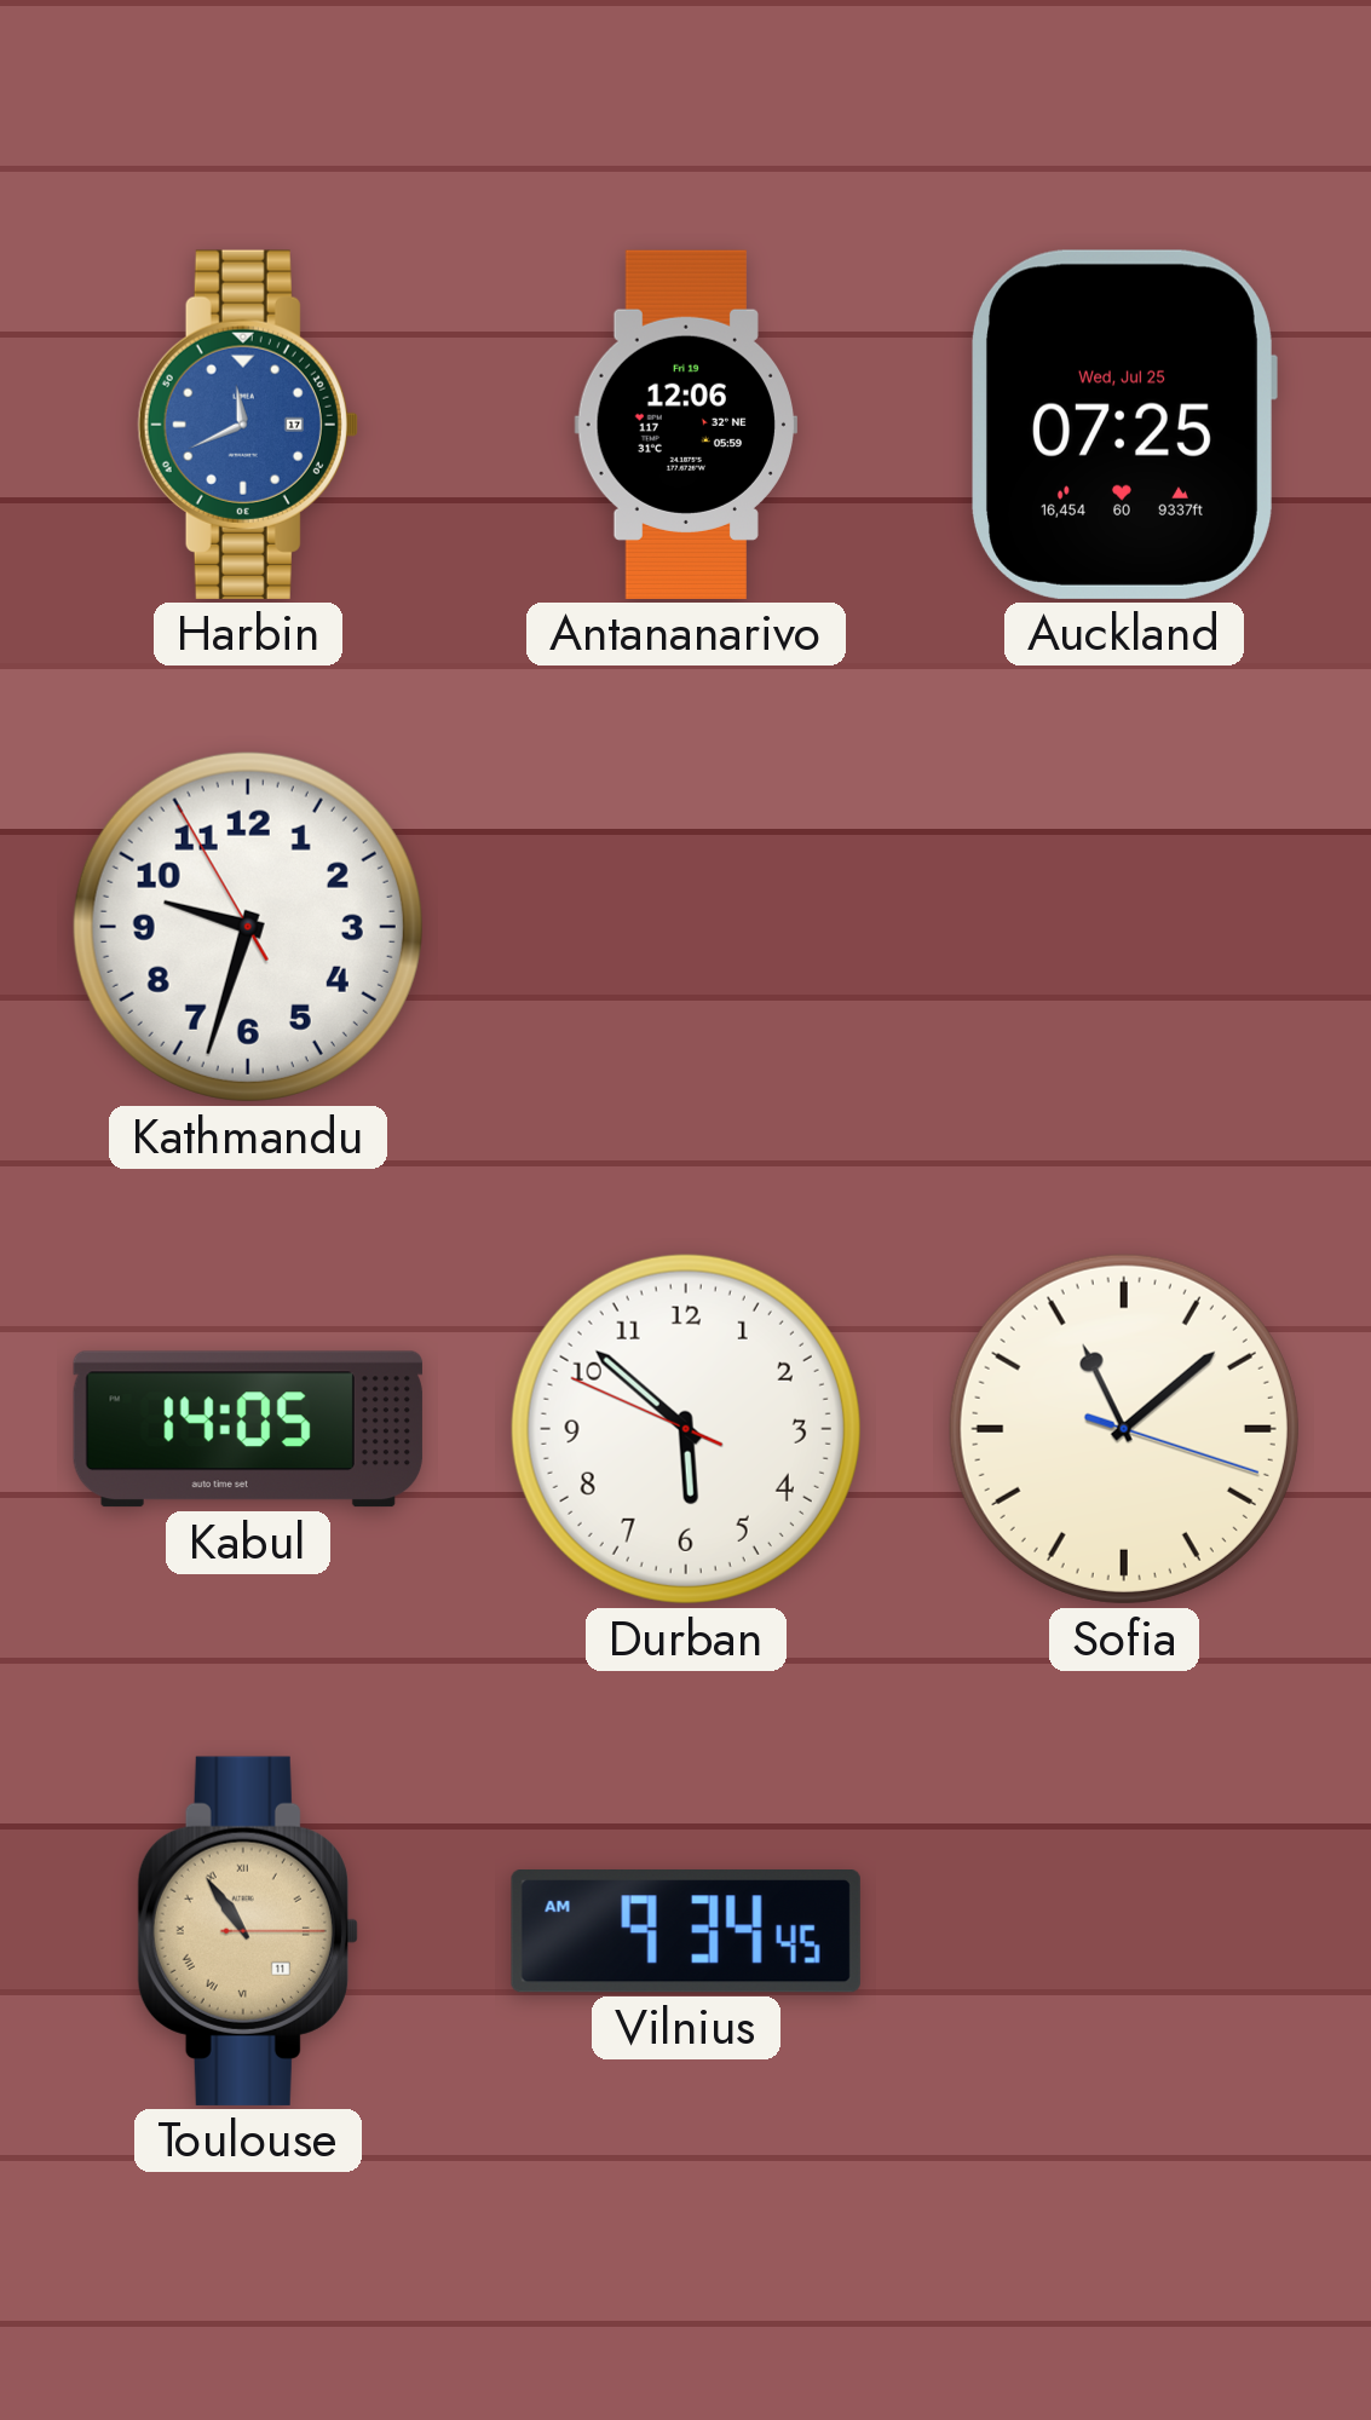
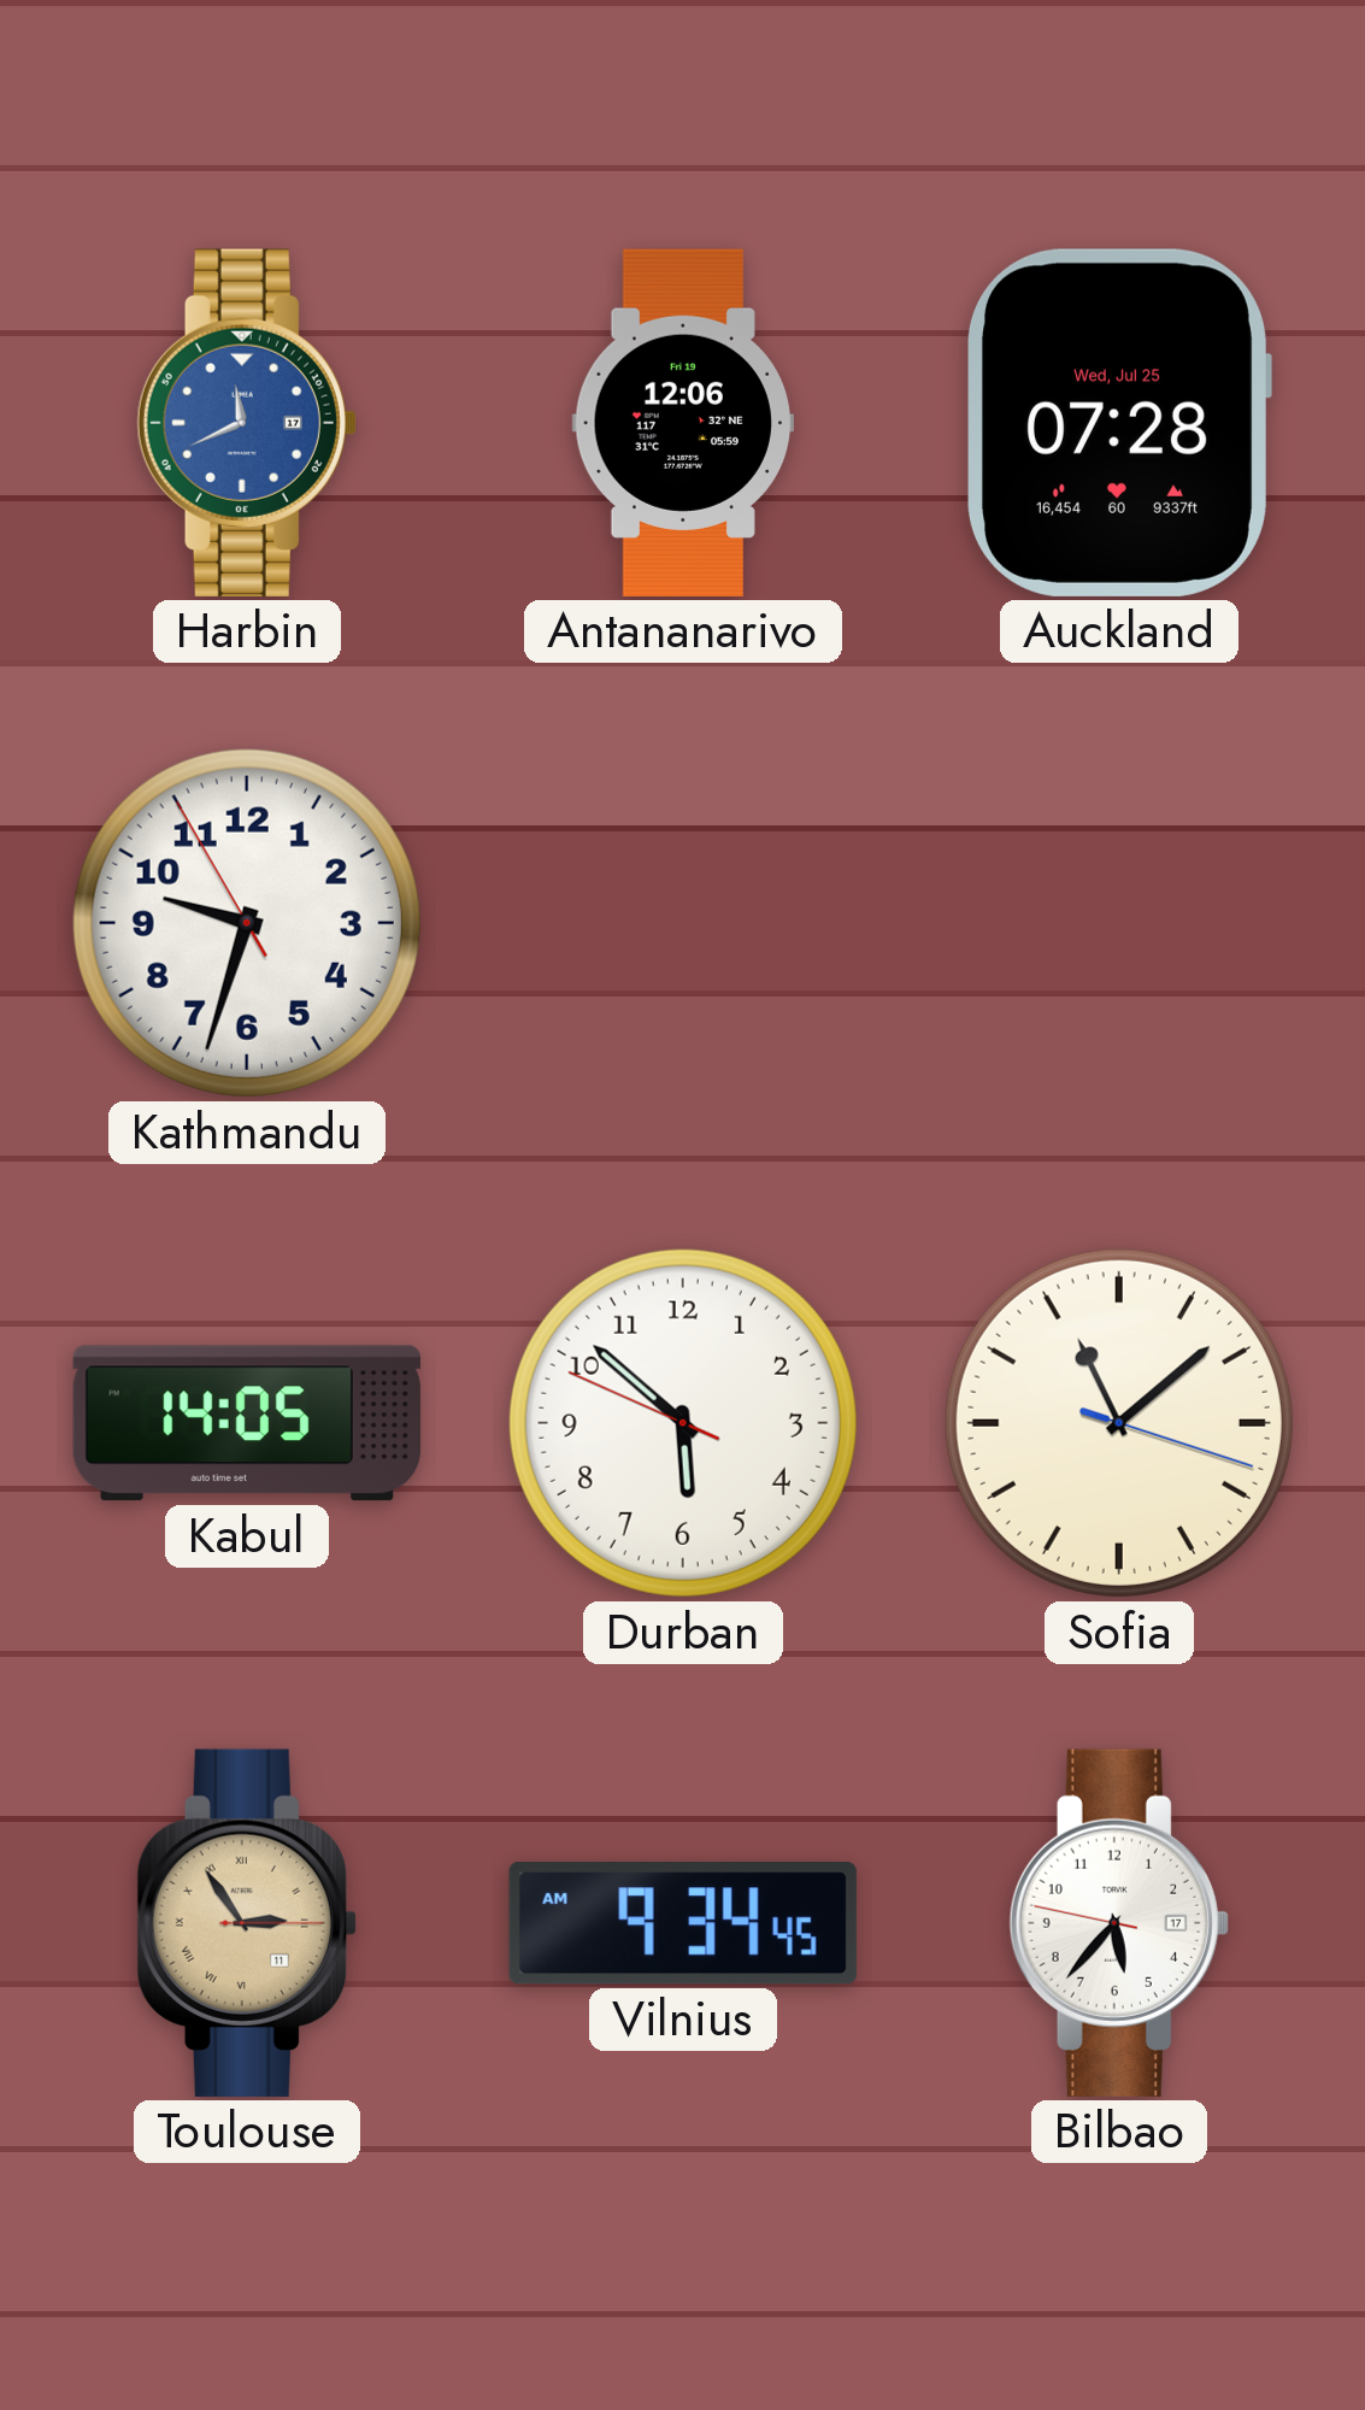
Auckland: 07:25 -> 07:28
Toulouse: 10:54 -> 2:54
Bilbao: none -> 5:36
